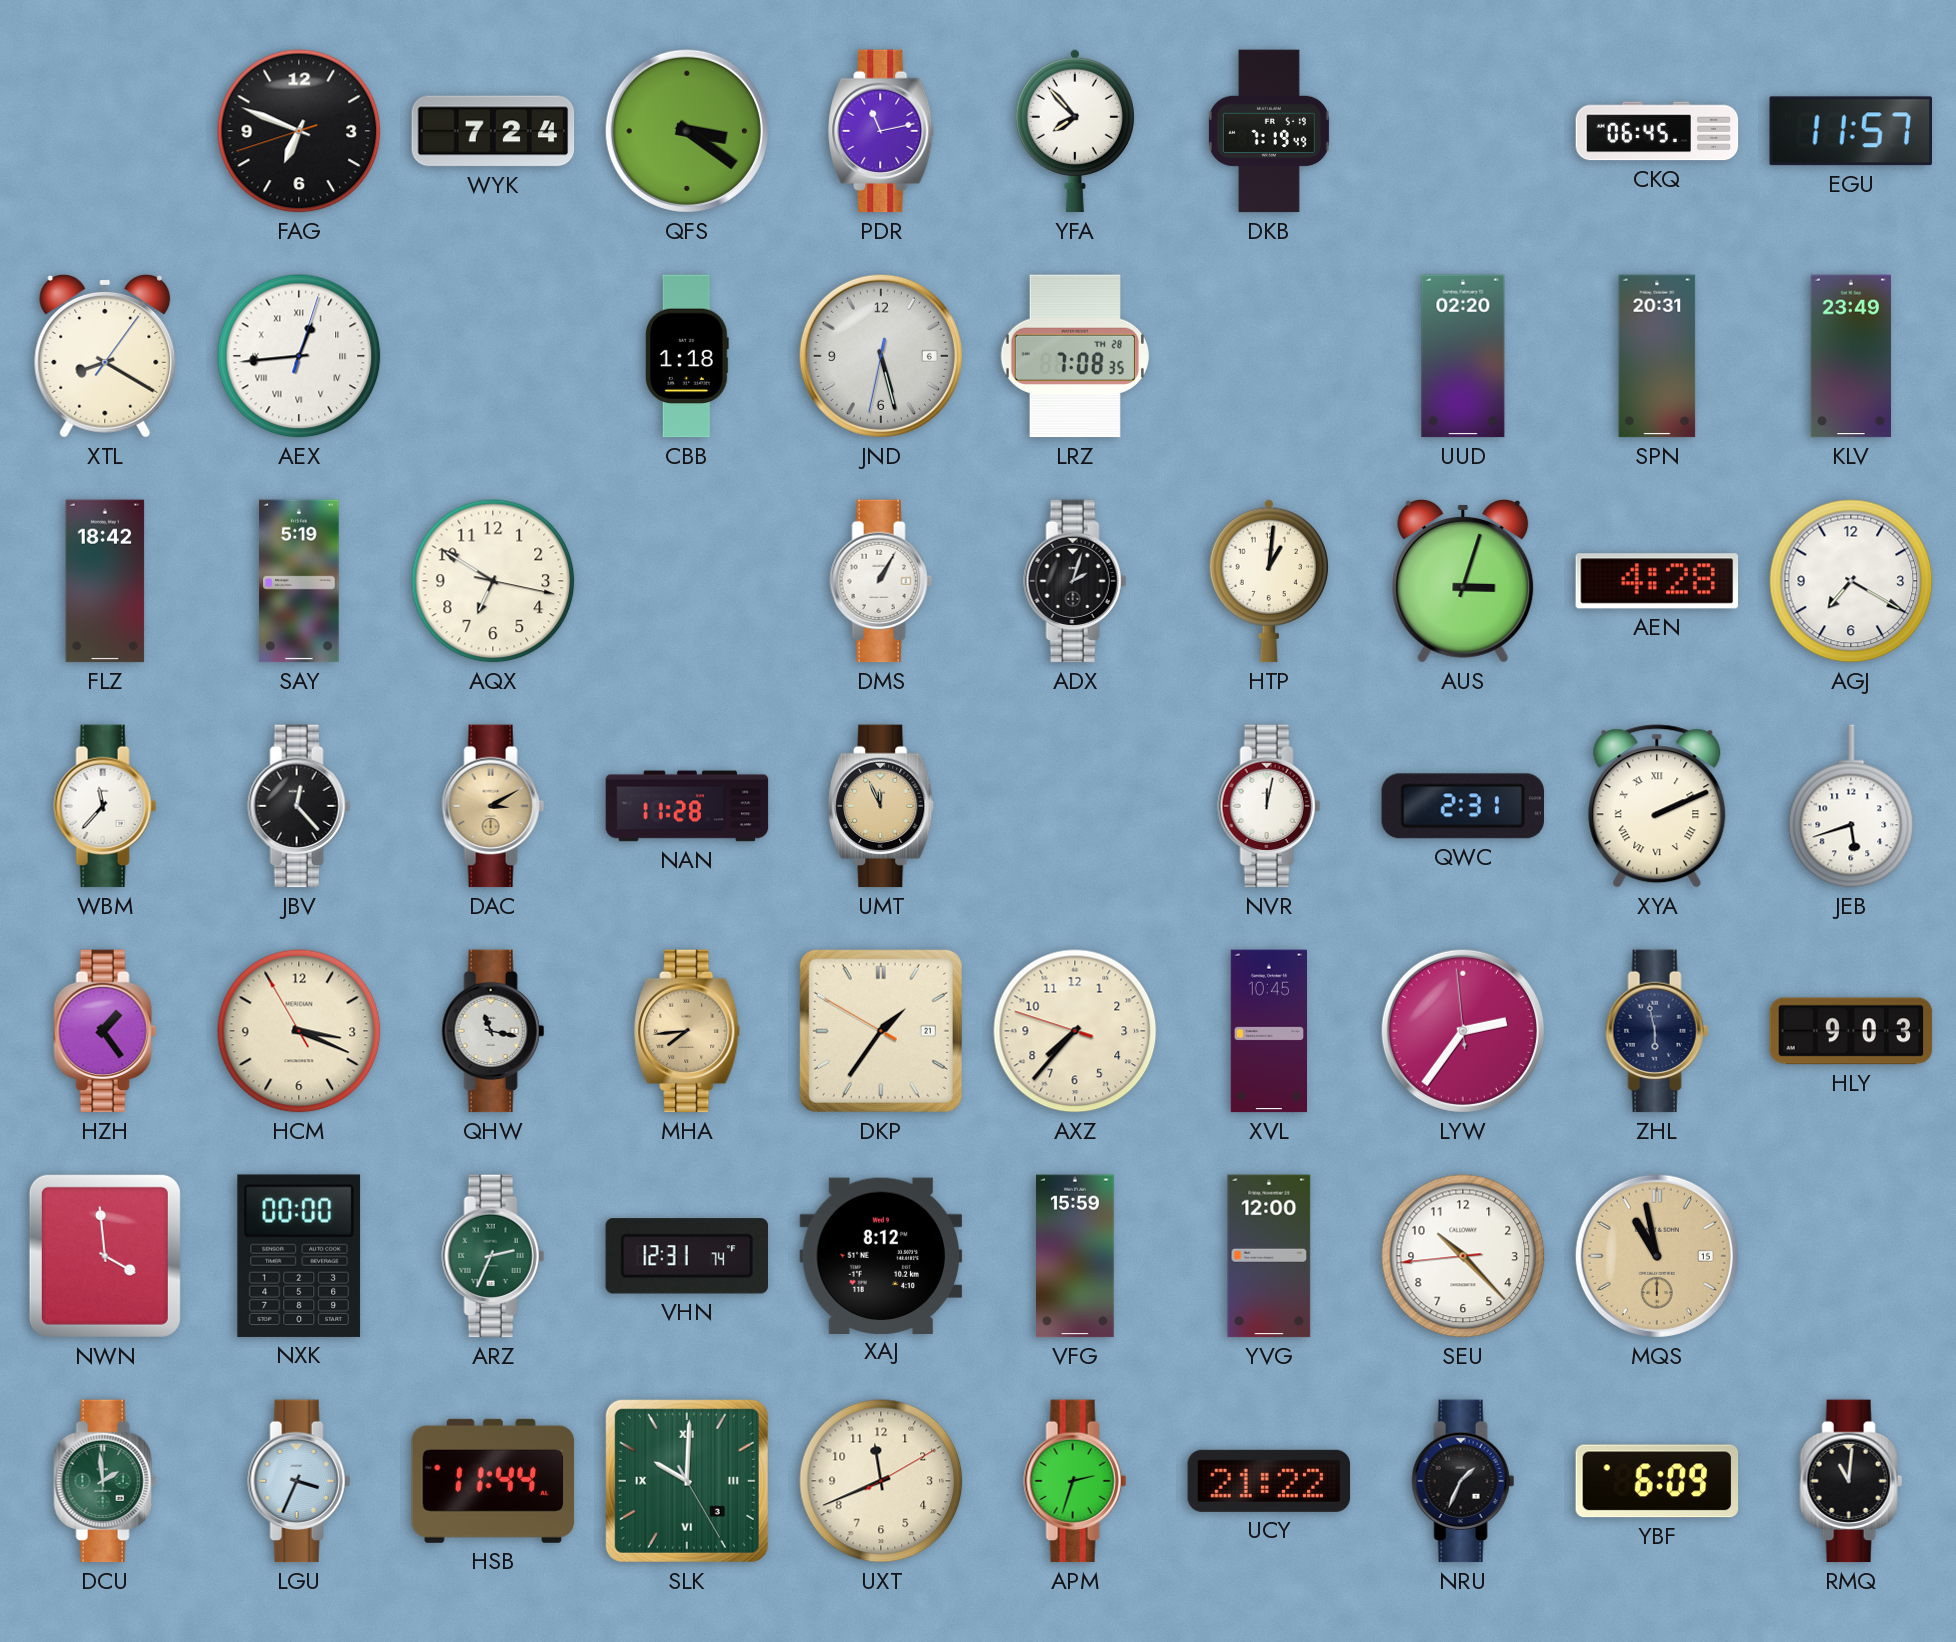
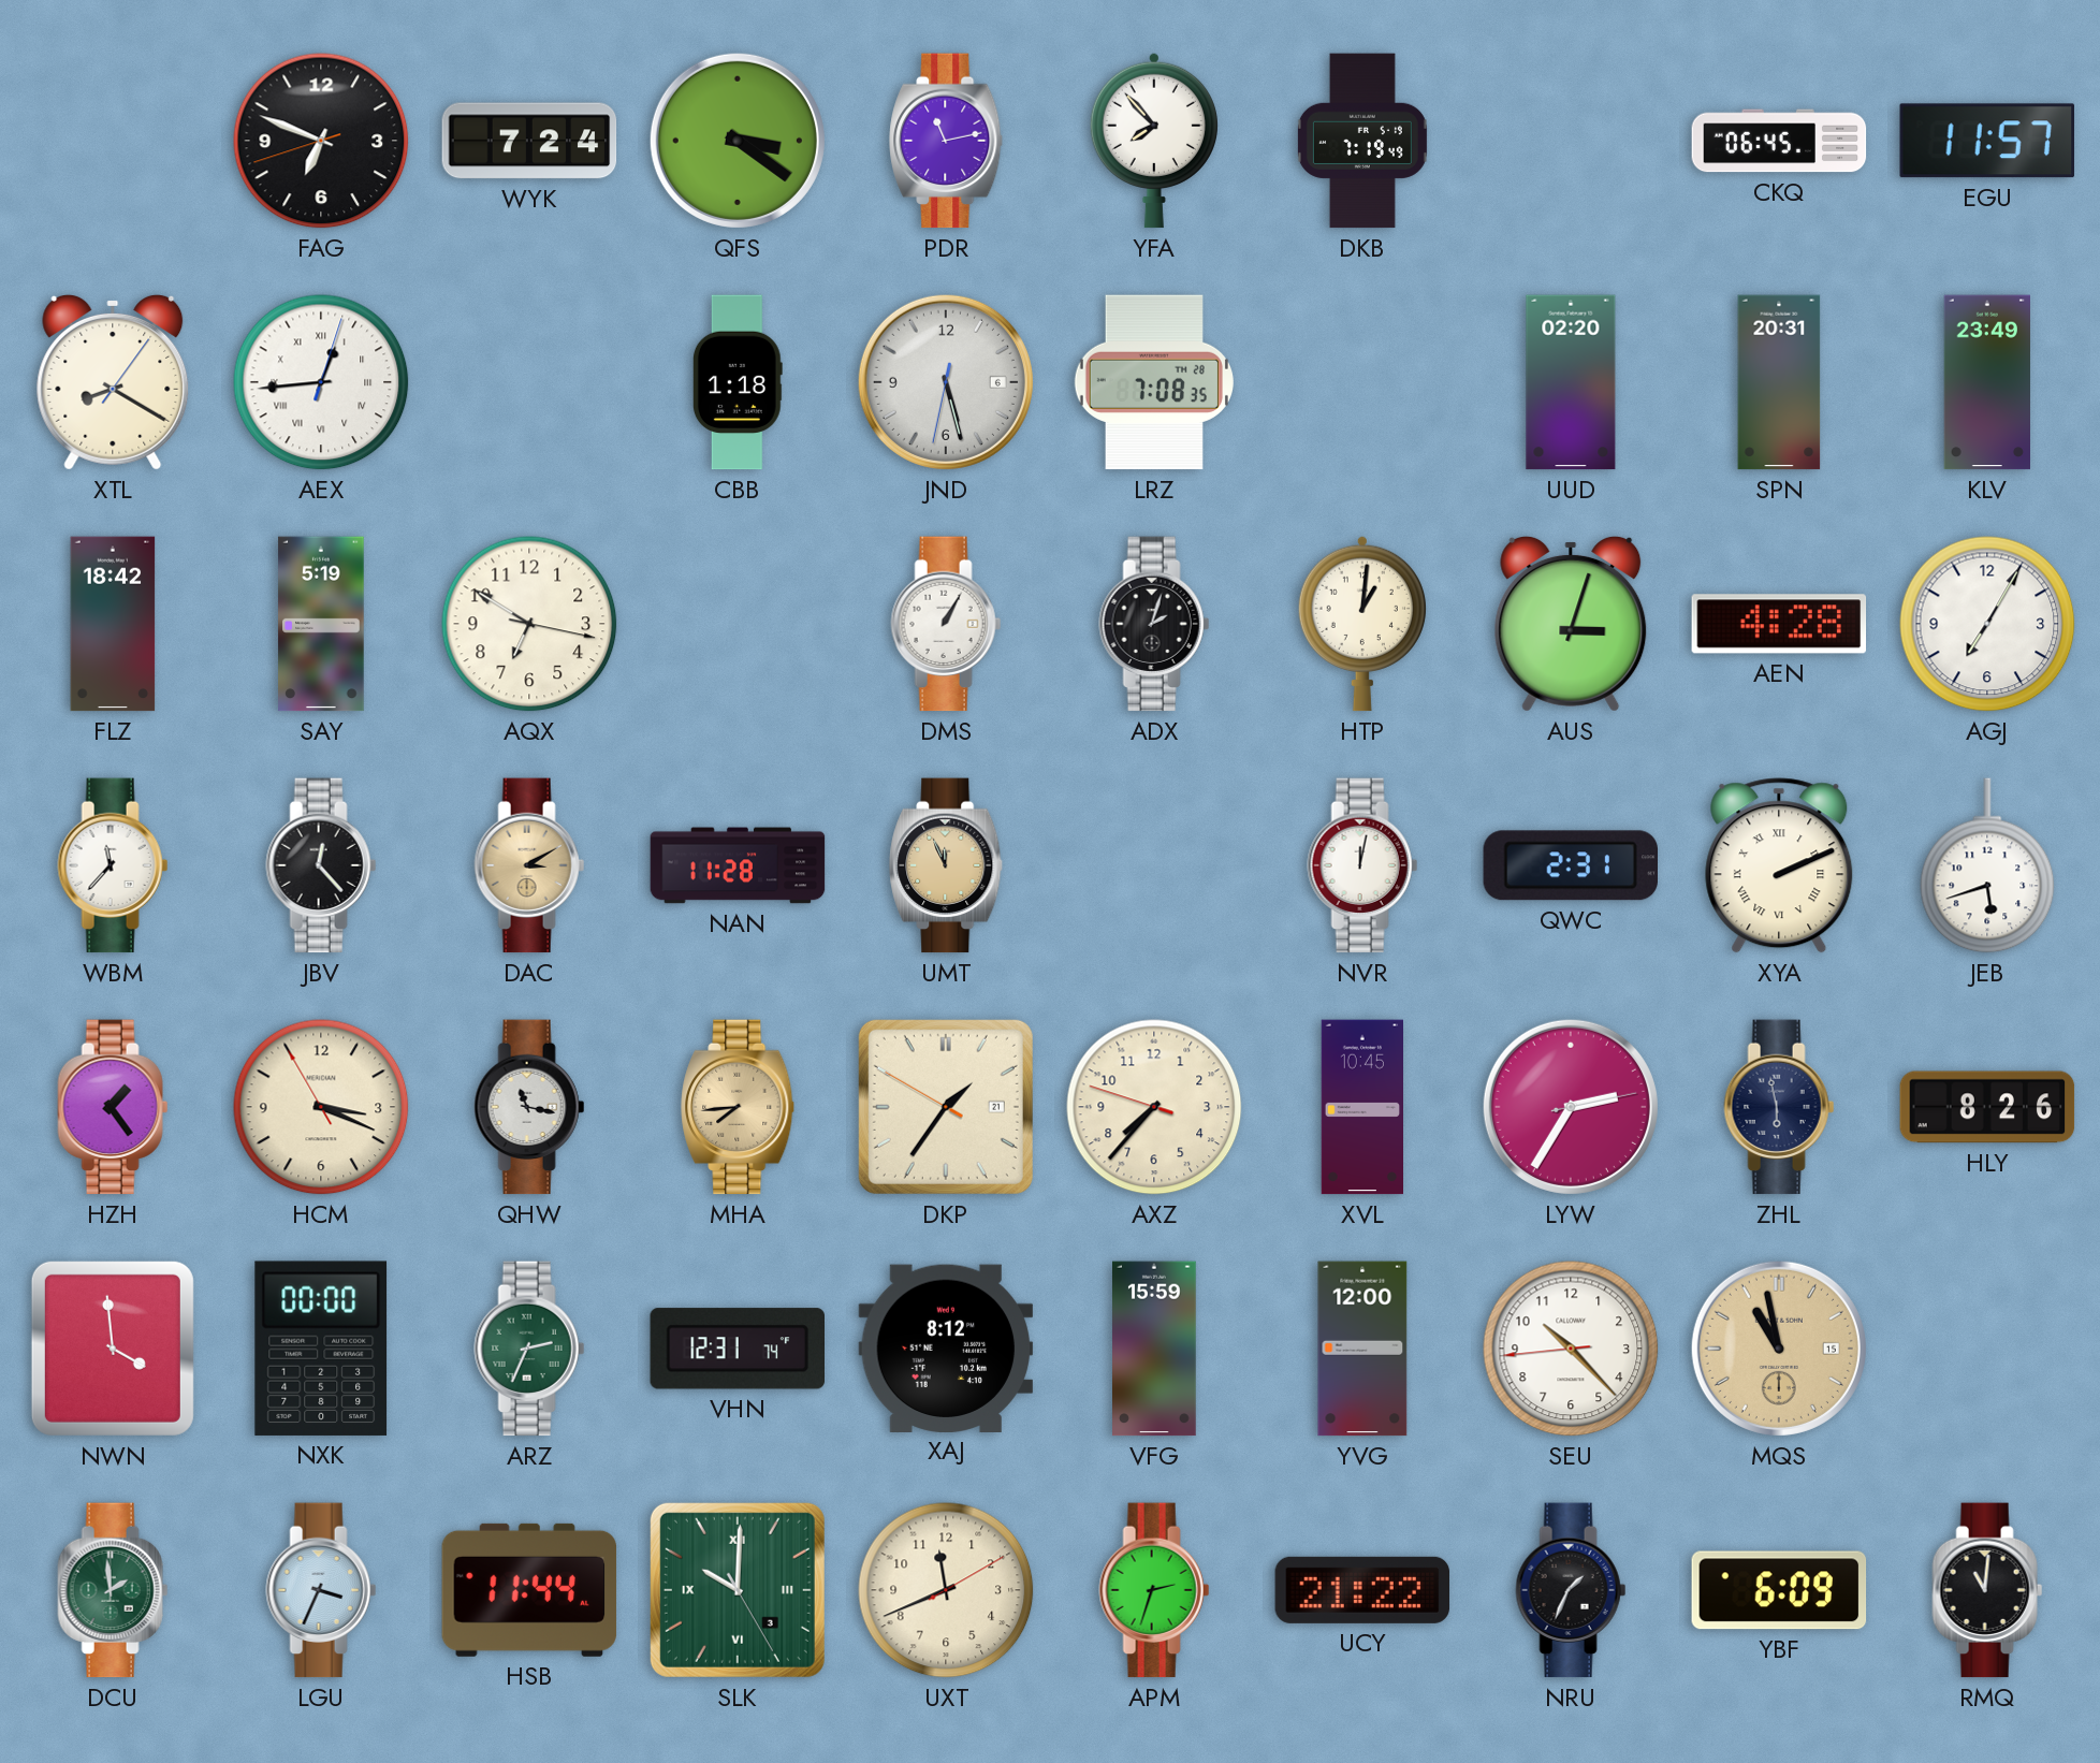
AGJ: 7:20 -> 7:05
LYW: 2:35:59 -> 2:35:13
HLY: 9:03 -> 8:26
